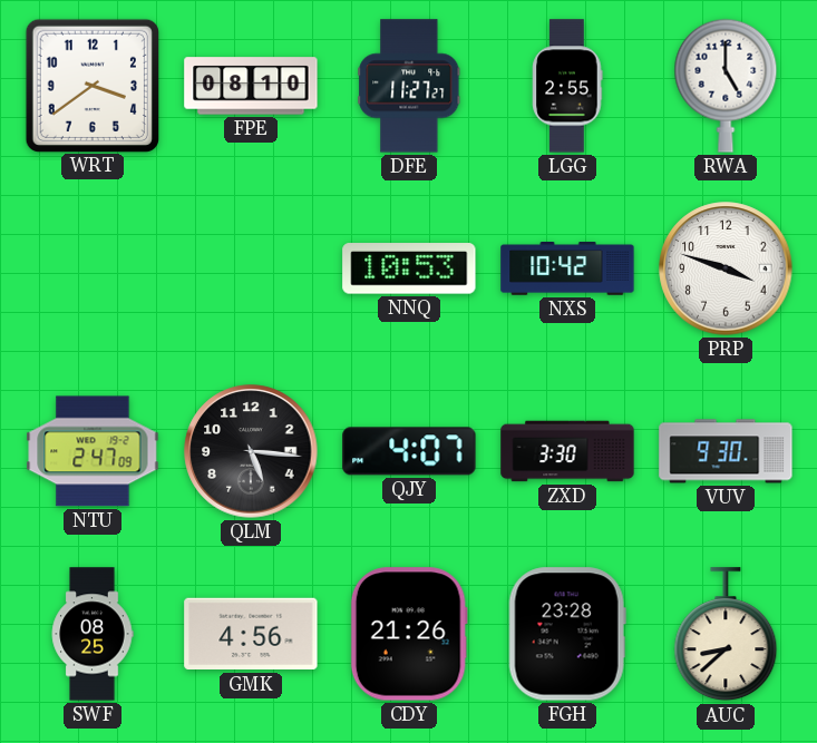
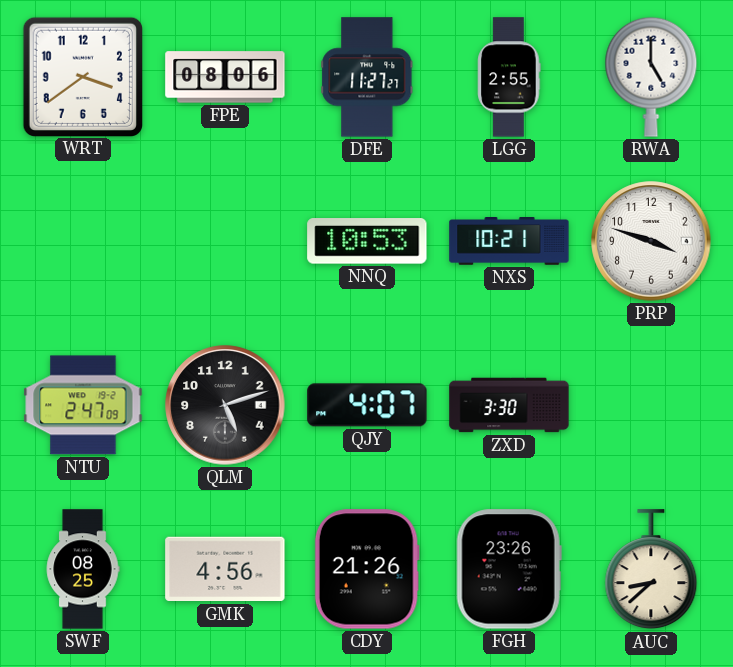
FPE: 08:10 -> 08:06
NXS: 10:42 -> 10:21
QLM: 5:16 -> 5:12
VUV: 9:30 -> none
FGH: 23:28 -> 23:26
